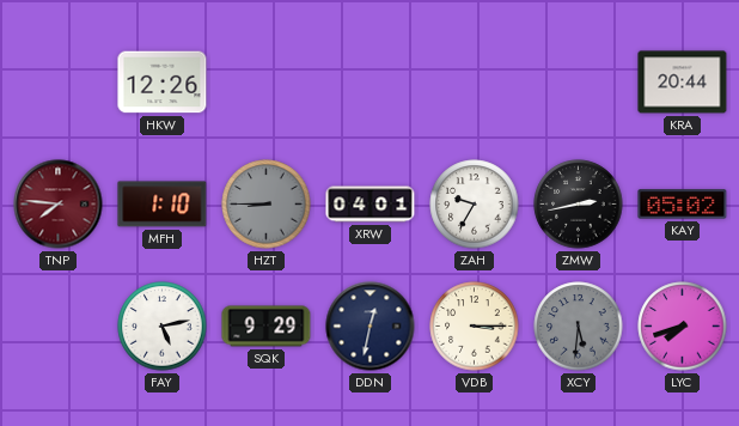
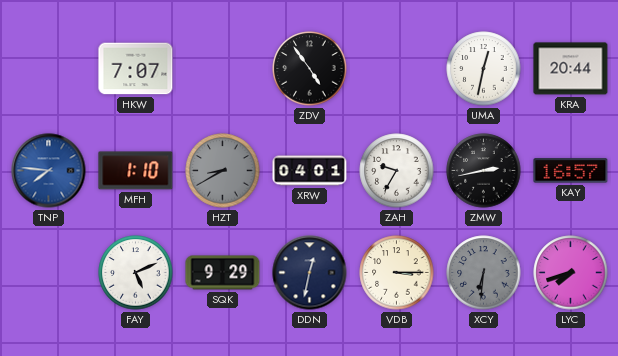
HKW: 12:26 -> 7:07
ZDV: none -> 4:54
UMA: none -> 12:32
TNP dial: burgundy -> blue
HZT: 8:45 -> 8:40
KAY: 05:02 -> 16:57
FAY: 5:13 -> 5:11
XCY: 5:31 -> 6:31
